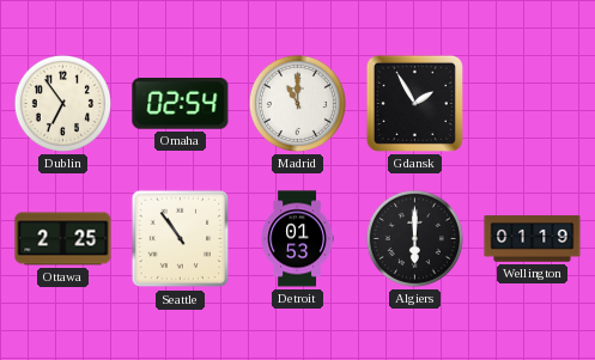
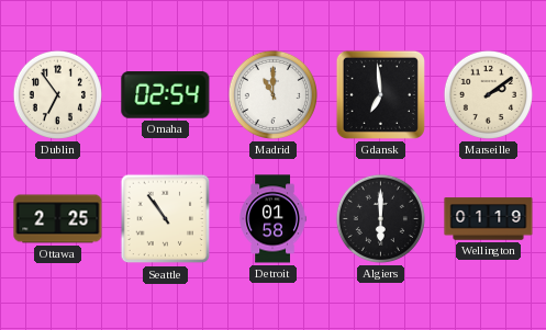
Gdansk: 1:55 -> 6:59
Marseille: none -> 2:09
Detroit: 01:53 -> 01:58
